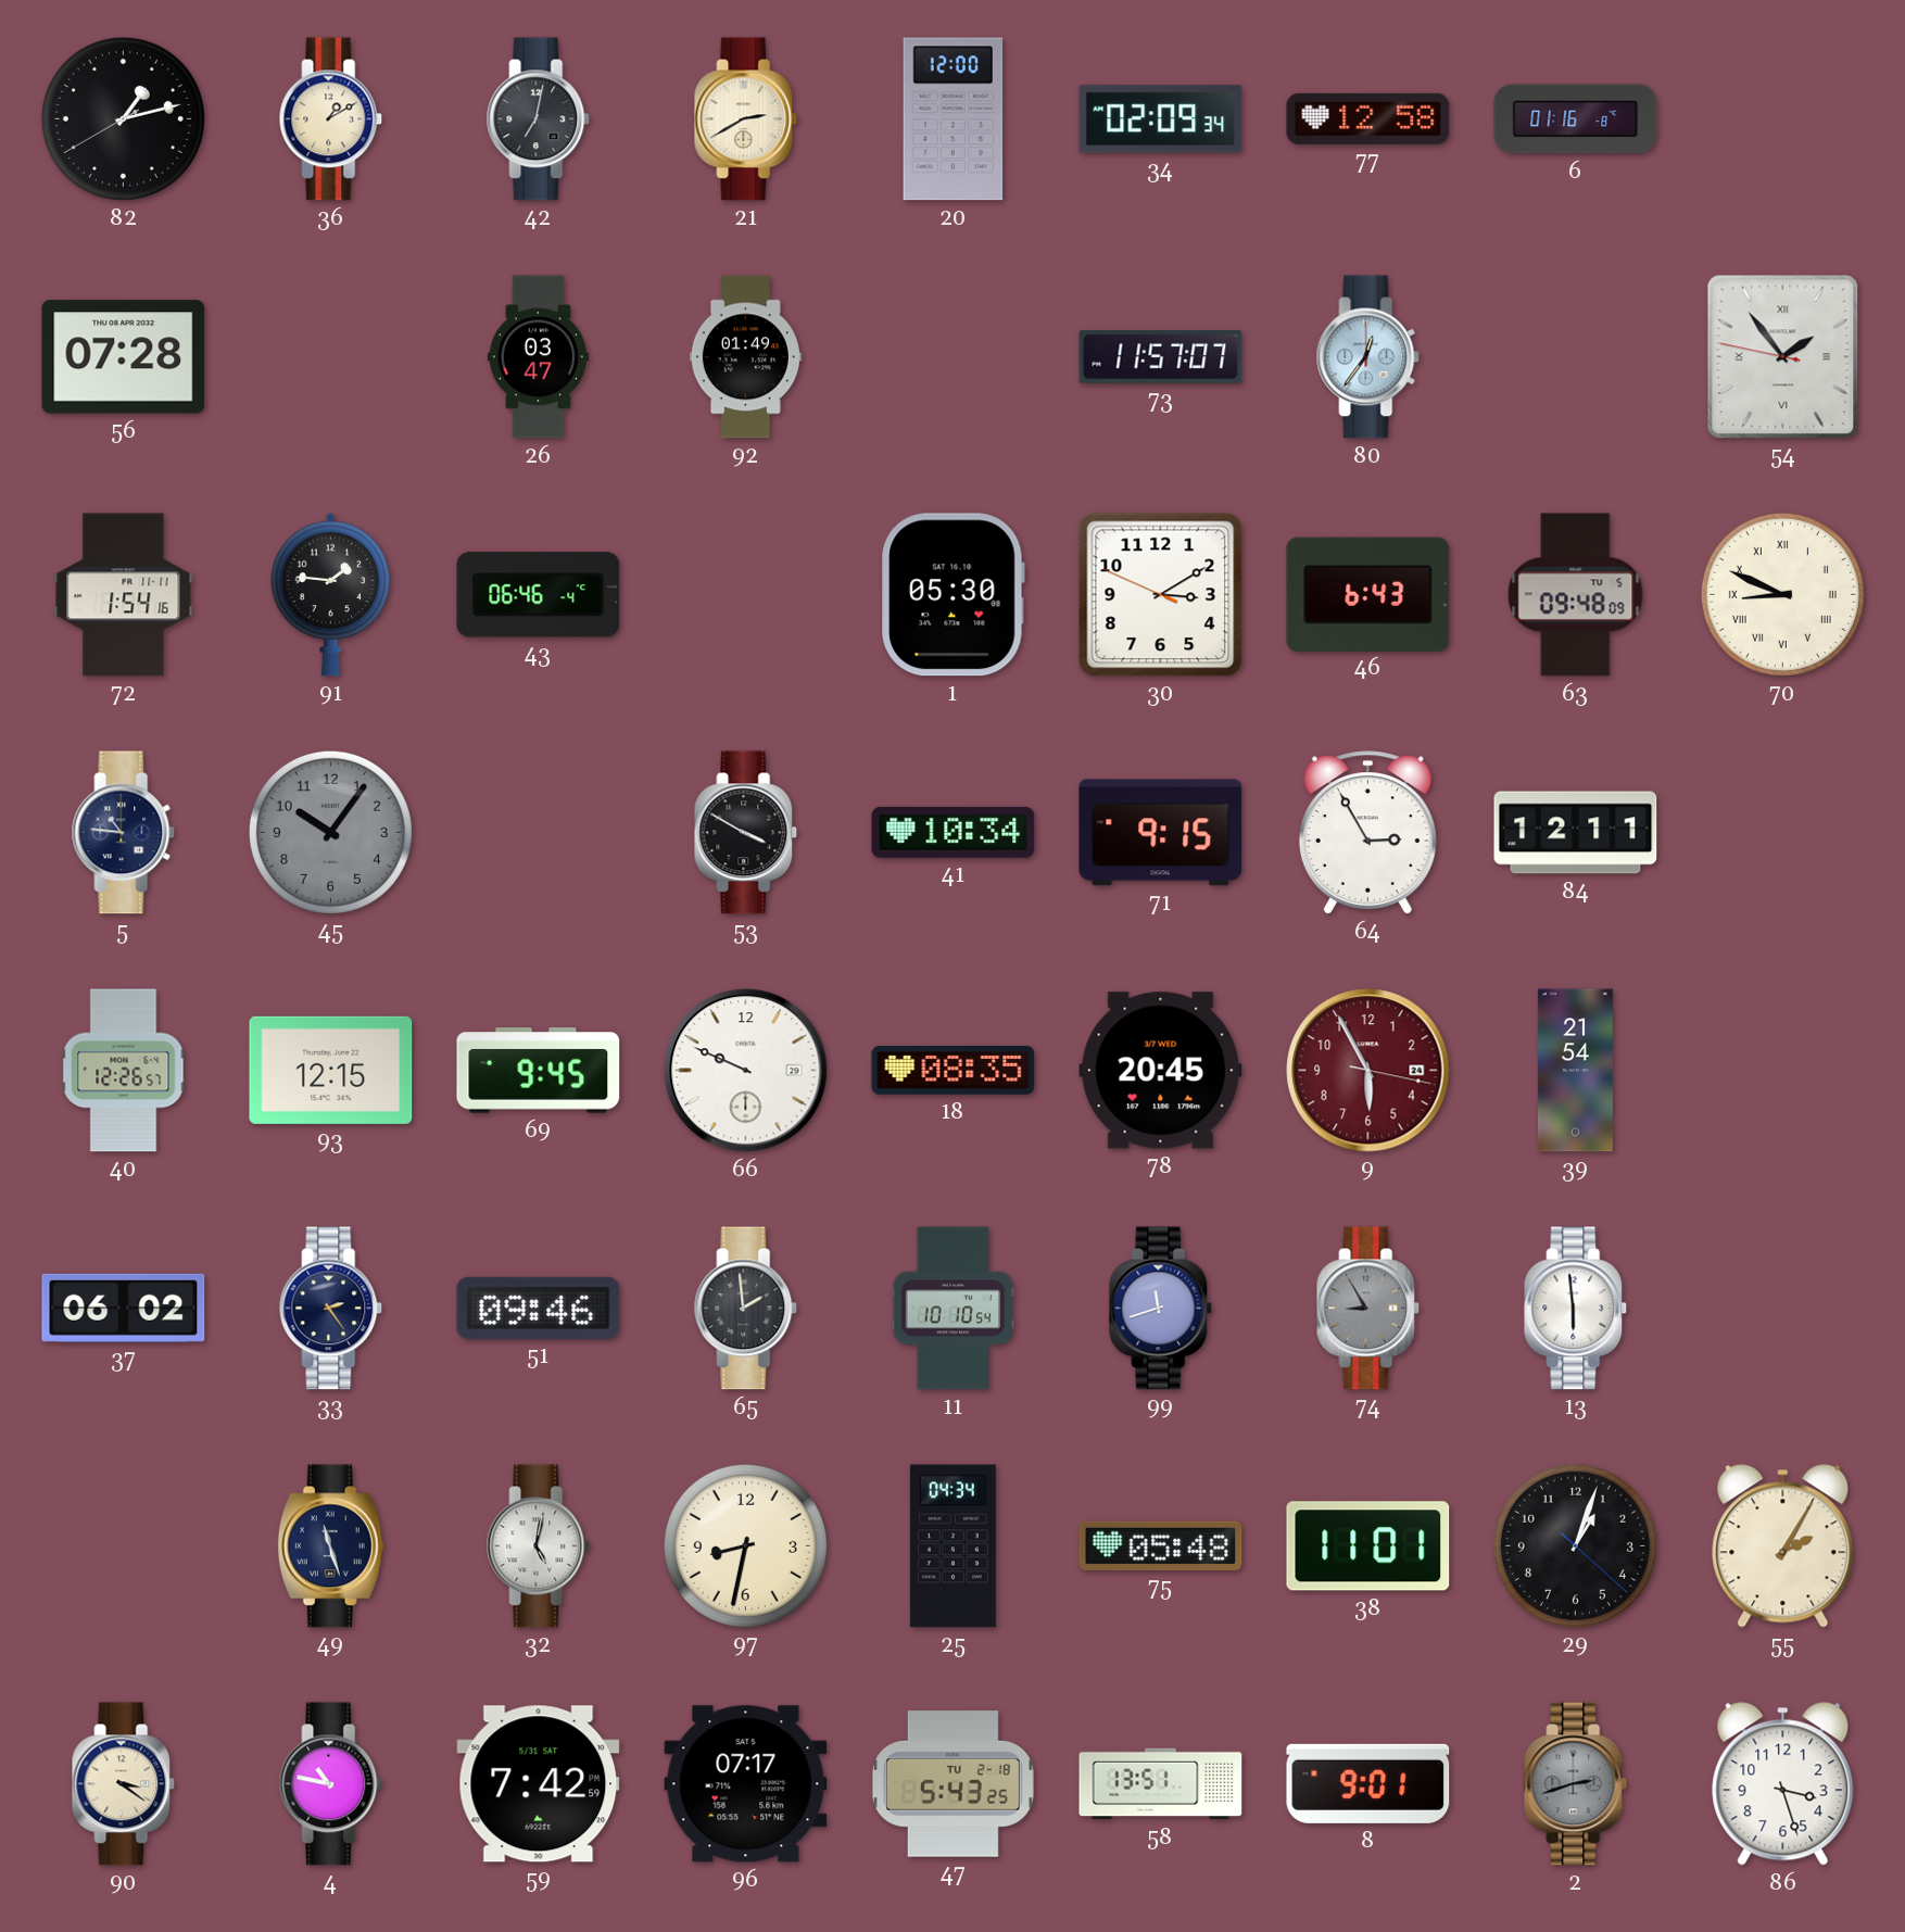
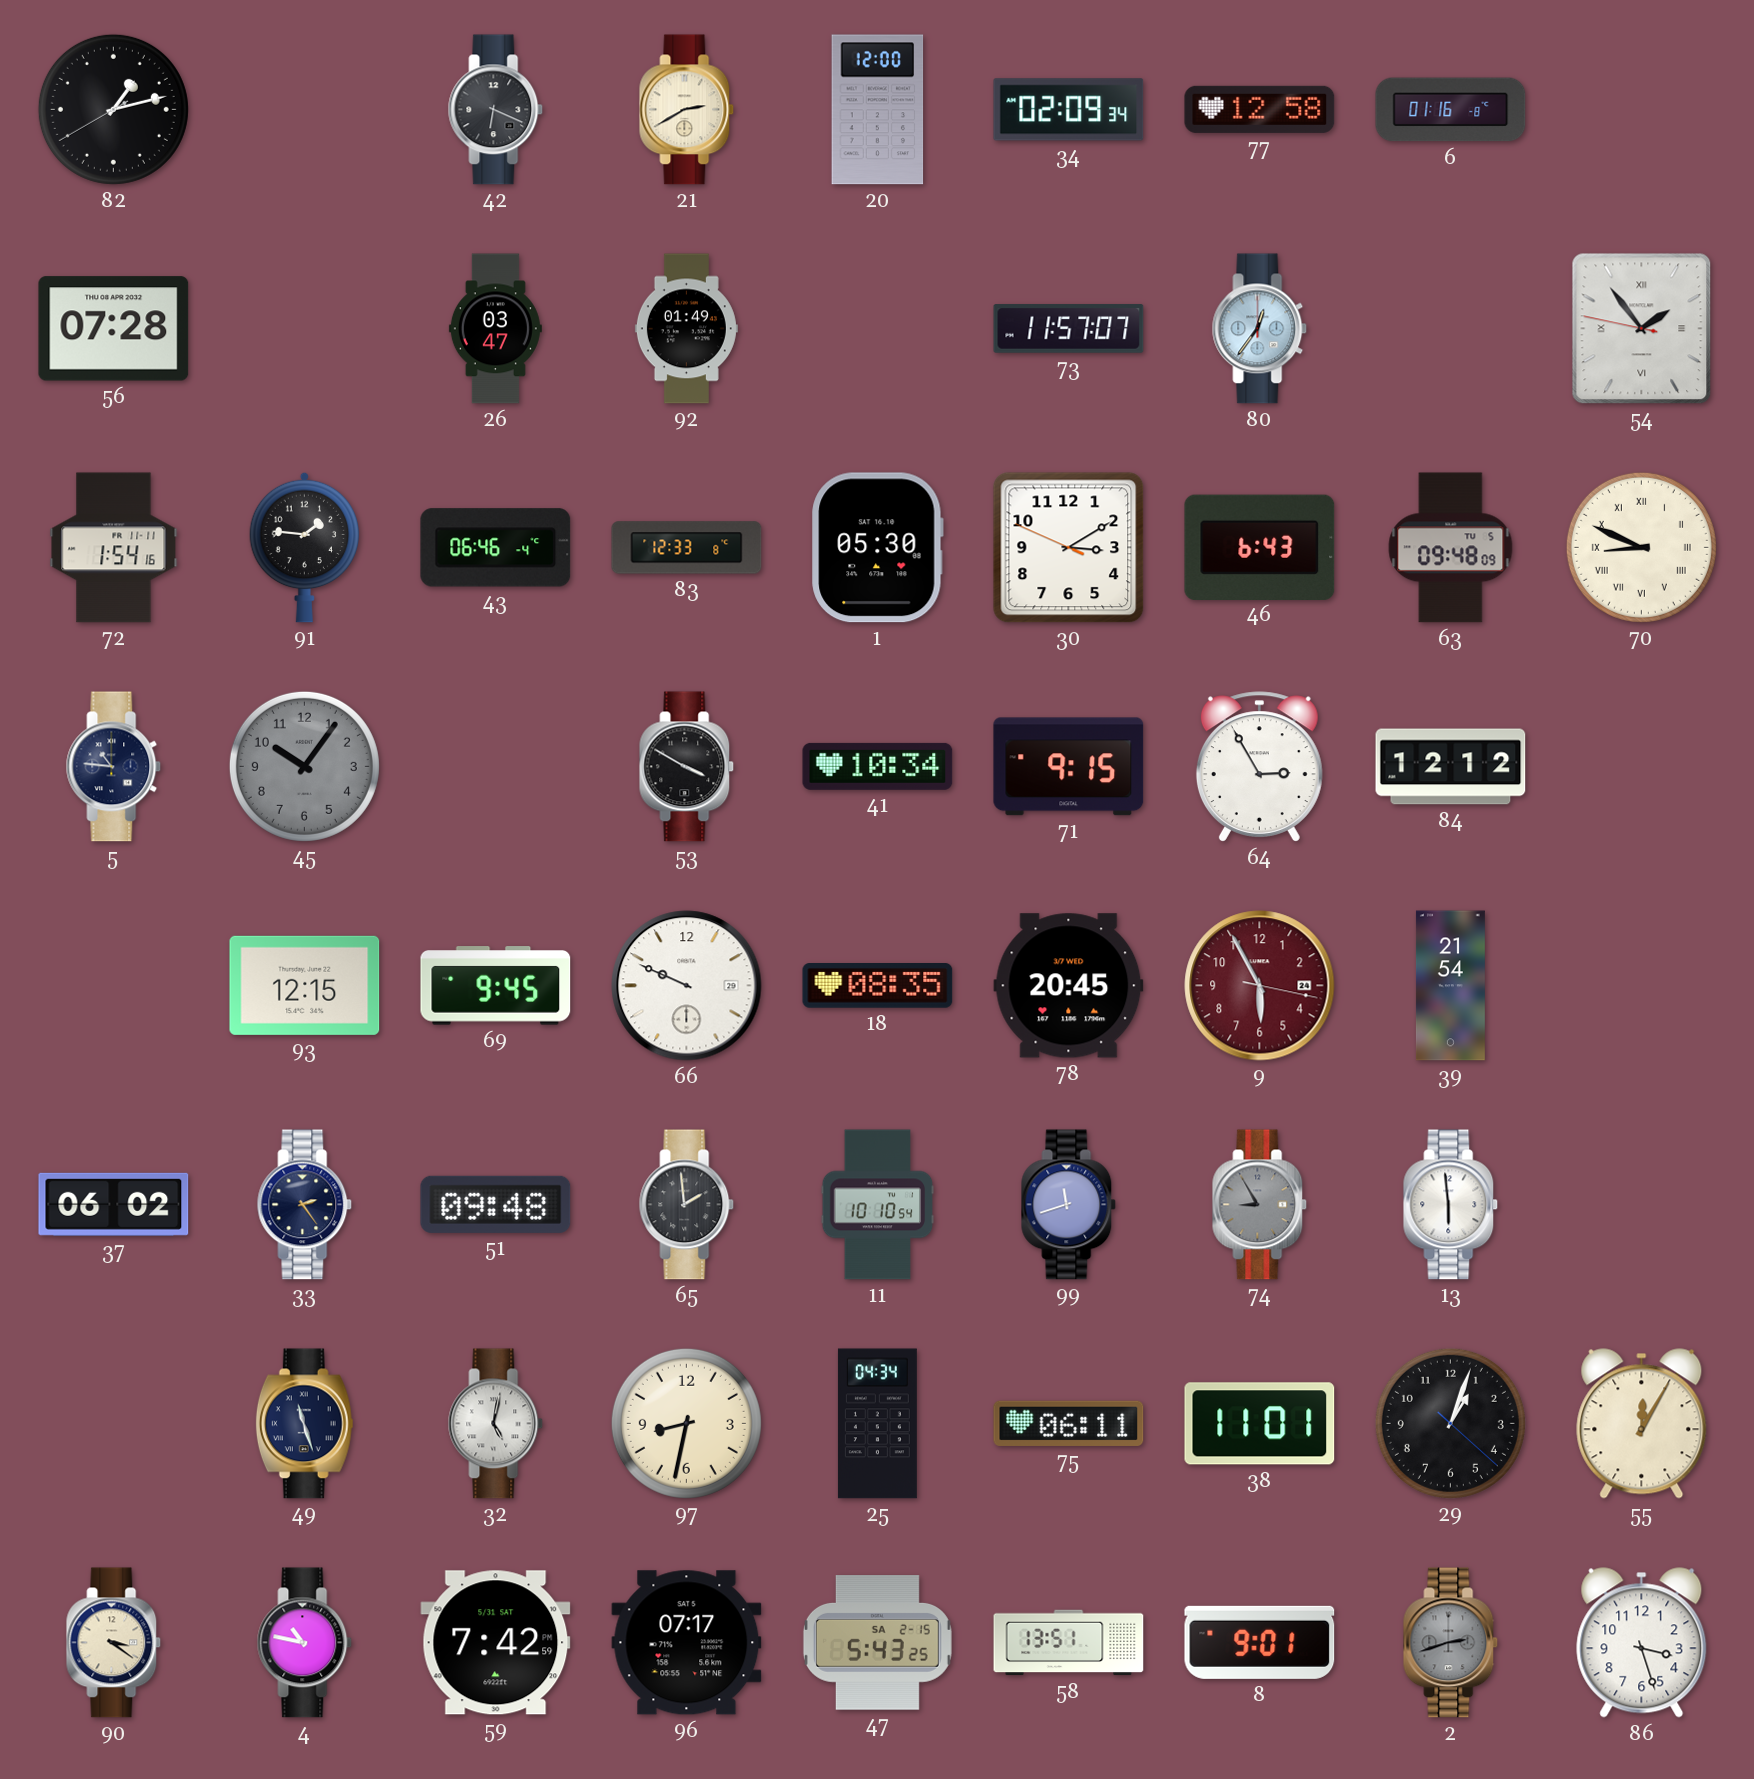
36: 1:10 -> none
42: 7:02 -> 6:19
83: none -> 12:33
84: 12:11 -> 12:12
40: 12:26 -> none
51: 09:46 -> 09:48
75: 05:48 -> 06:11
55: 2:05 -> 12:05
47 date: TU 2-18 -> SA 2-15
